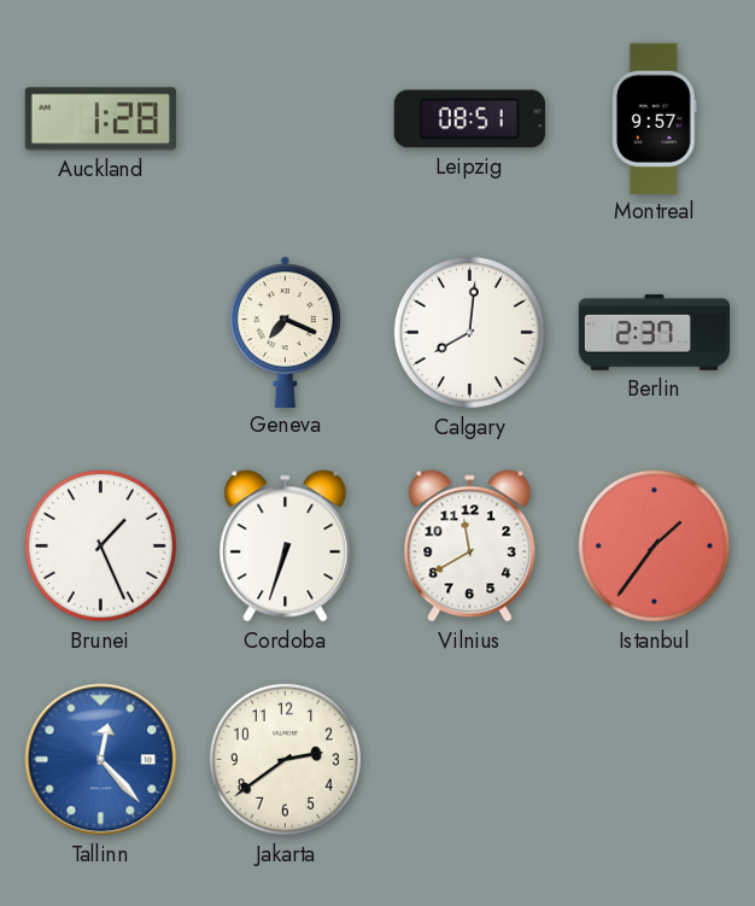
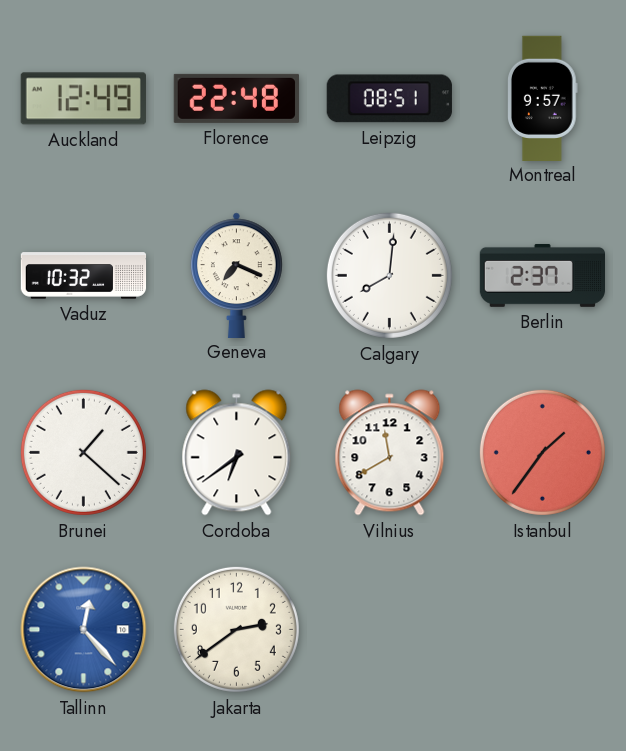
Auckland: 1:28 -> 12:49
Florence: none -> 22:48
Vaduz: none -> 10:32
Brunei: 1:26 -> 1:22
Cordoba: 6:33 -> 6:39
